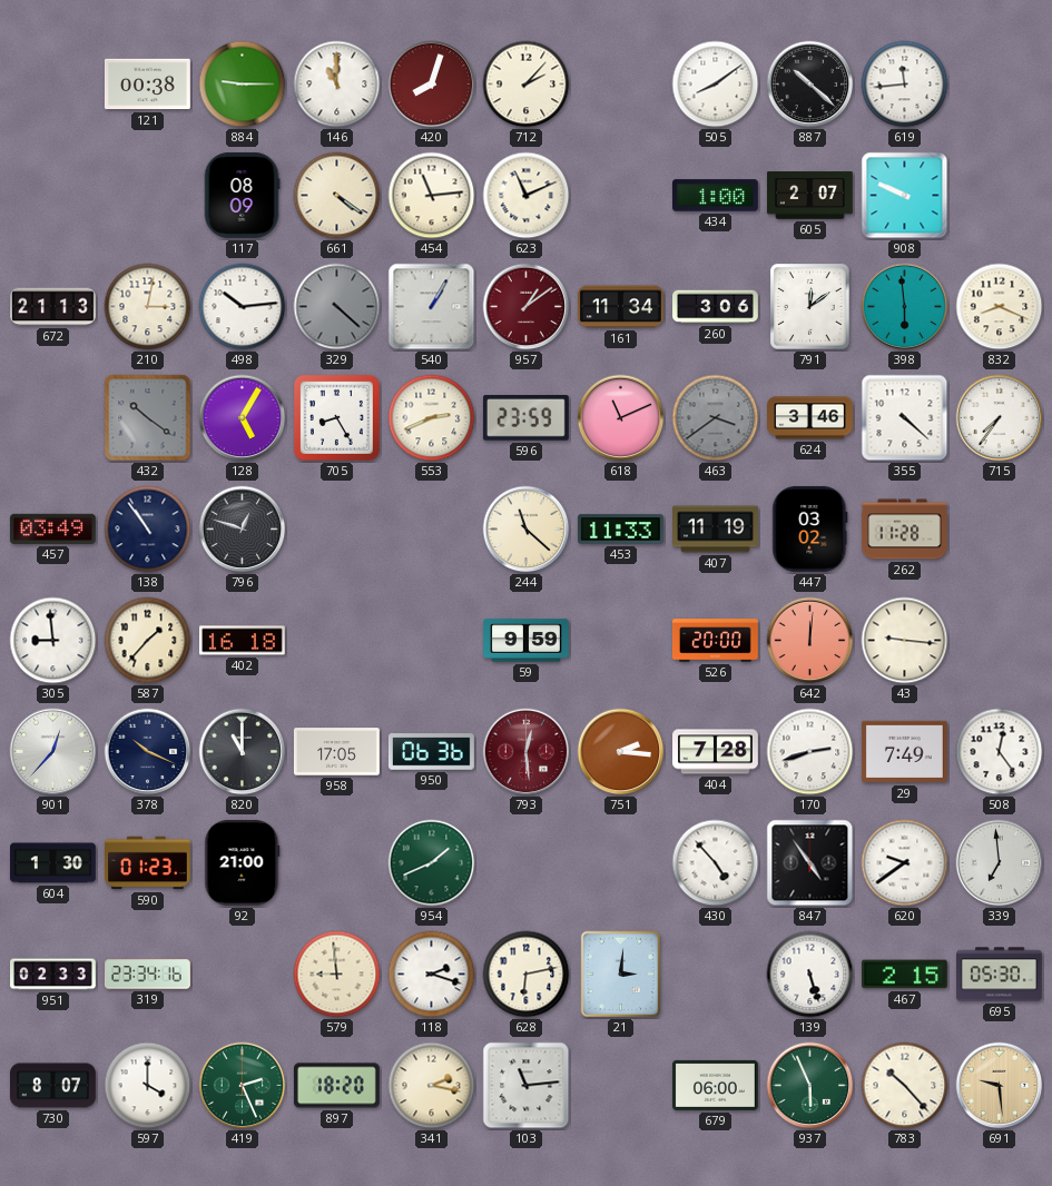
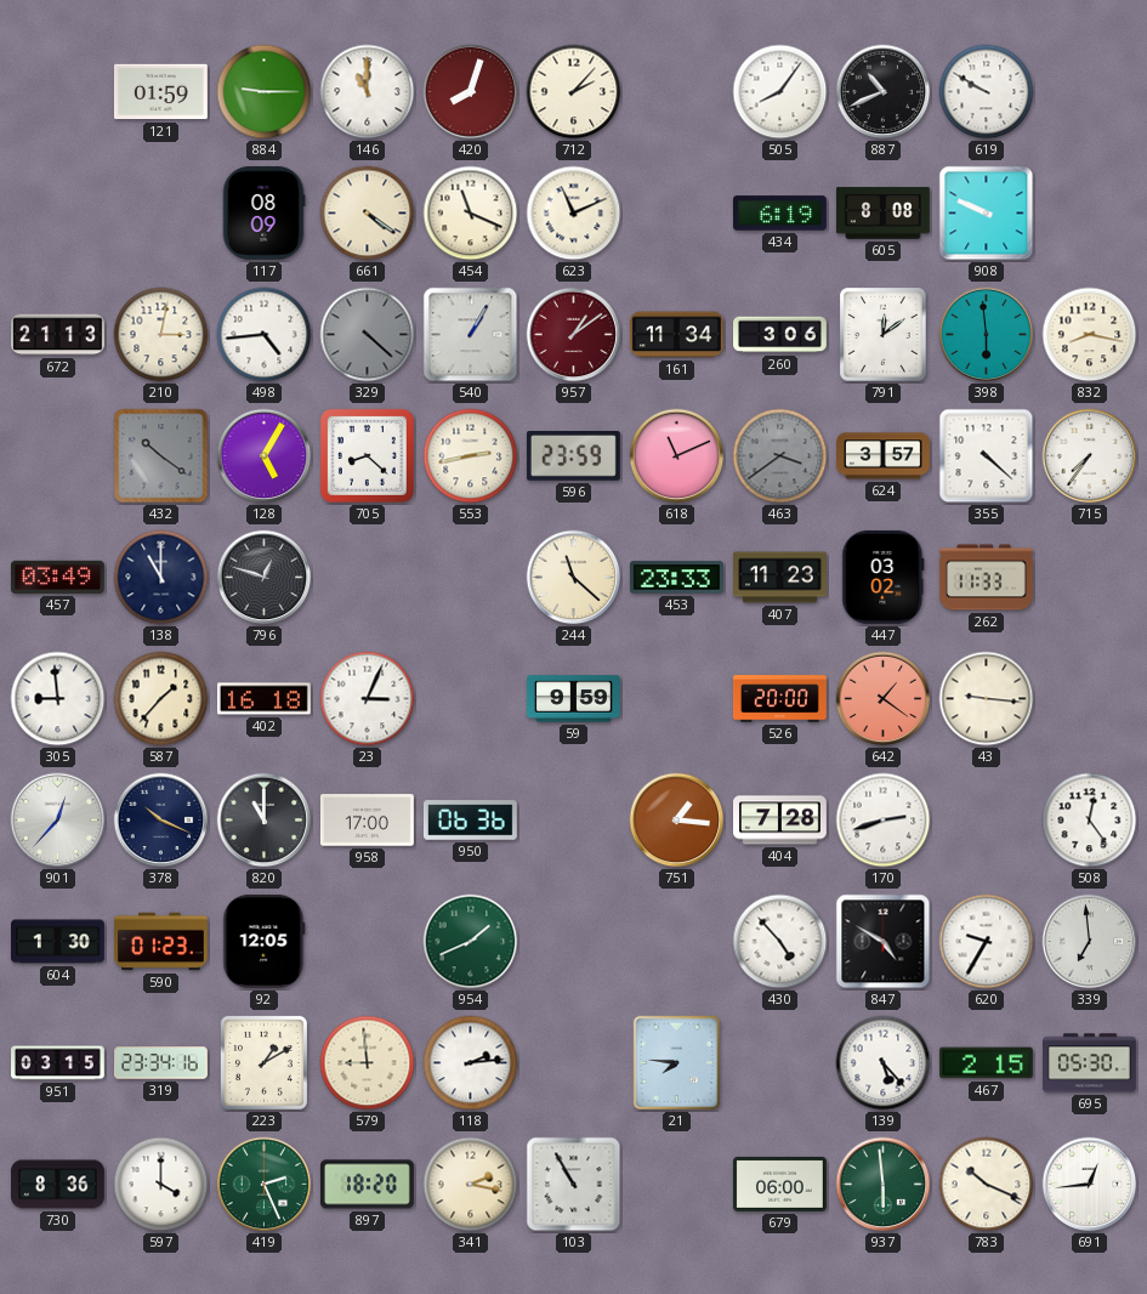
121: 00:38 -> 01:59
505: 8:09 -> 8:06
887: 10:22 -> 10:41
619: 11:44 -> 9:50
454: 11:14 -> 11:19
434: 1:00 -> 6:19
605: 2:07 -> 8:08
498: 10:14 -> 4:44
832: 8:19 -> 8:17
705: 8:25 -> 8:22
553: 2:41 -> 2:43
624: 3:46 -> 3:57
138: 10:54 -> 11:00
453: 11:33 -> 23:33
407: 11:19 -> 11:23
262: 11:28 -> 11:33
23: none -> 3:04
642: 12:01 -> 1:21
958: 17:05 -> 17:00
793: 12:29 -> none
751: 2:16 -> 1:16
29: 7:49 -> none
92: 21:00 -> 12:05
847: 4:54 -> 4:50
620: 9:39 -> 9:35
951: 02:33 -> 03:15
223: none -> 1:10
118: 2:18 -> 2:14
628: 6:13 -> none
21: 3:01 -> 7:46
139: 5:27 -> 5:23
730: 8:07 -> 8:36
103: 11:14 -> 10:55
937: 5:56 -> 5:59
783: 10:23 -> 10:19
691: 9:29 -> 12:44
691 dial: champagne -> white
